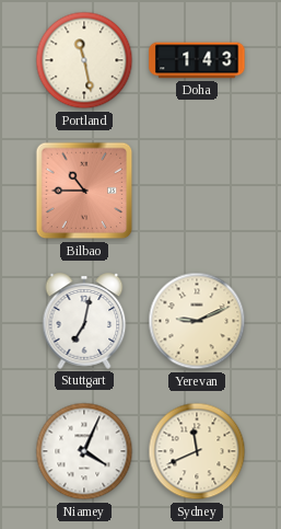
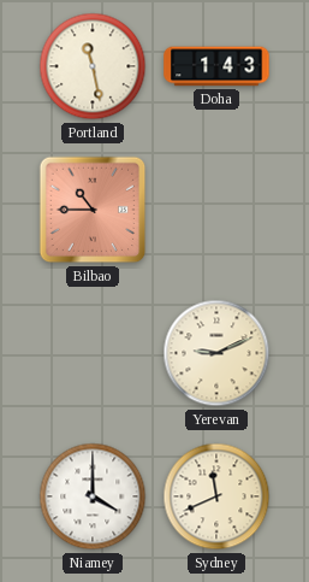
Stuttgart: 7:02 -> none
Niamey: 4:04 -> 4:00
